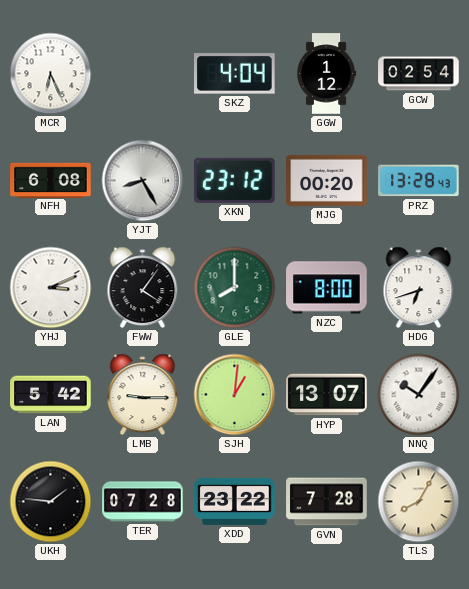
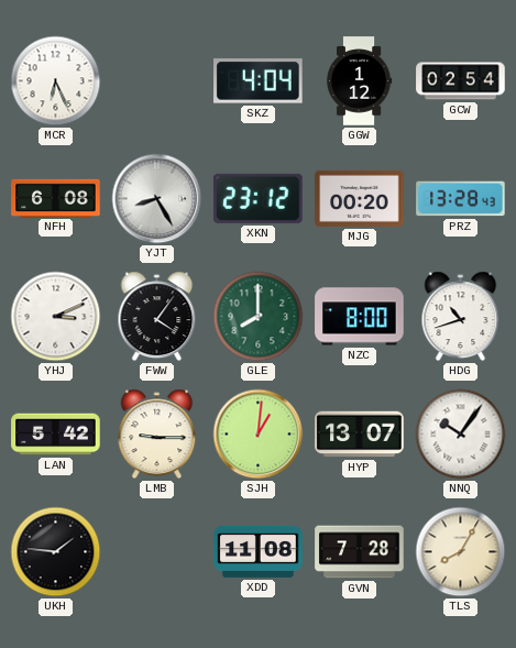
HDG: 6:42 -> 10:42
TER: 07:28 -> none
XDD: 23:22 -> 11:08
